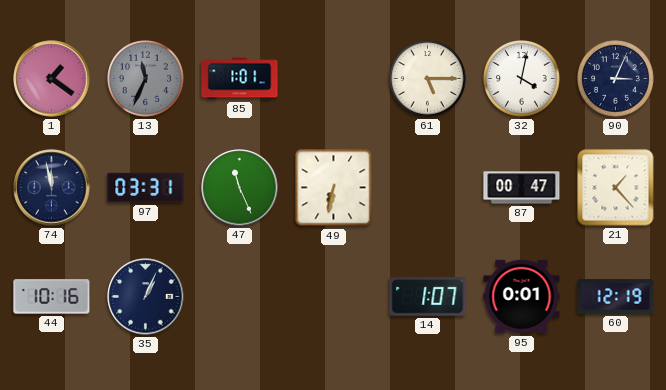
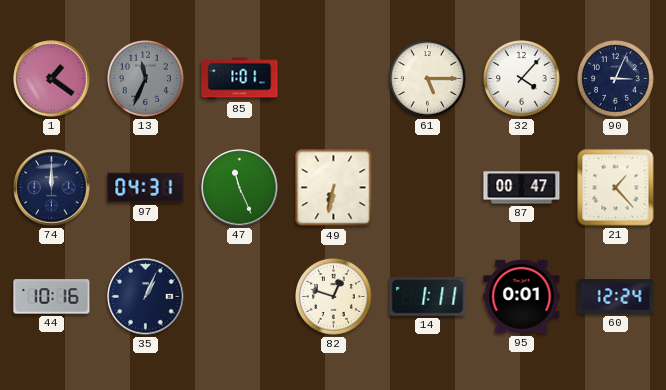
32: 4:02 -> 4:07
74: 11:58 -> 12:00
97: 03:31 -> 04:31
82: none -> 12:48
14: 1:07 -> 1:11
60: 12:19 -> 12:24
